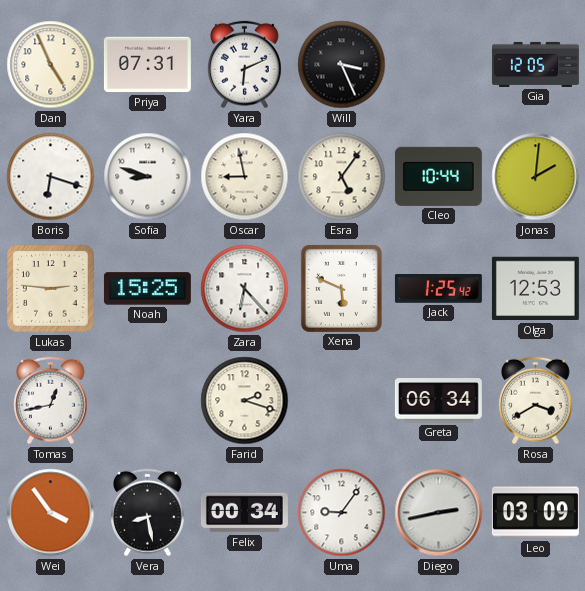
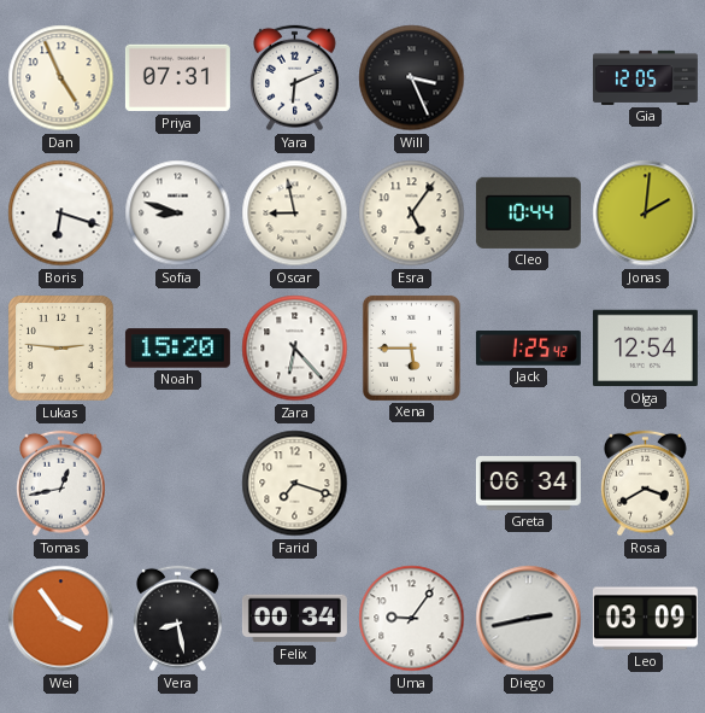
Noah: 15:25 -> 15:20
Xena: 5:49 -> 5:45
Olga: 12:53 -> 12:54
Farid: 2:18 -> 7:18
